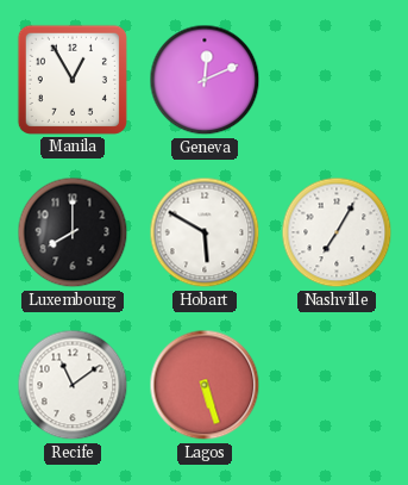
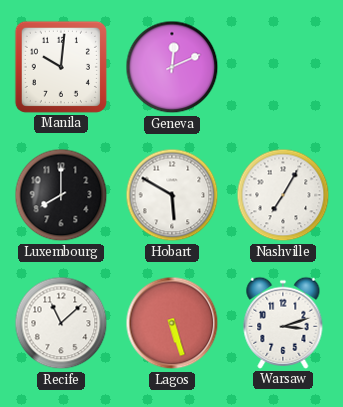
Manila: 12:55 -> 10:01
Recife: 11:09 -> 11:08
Warsaw: none -> 3:12
